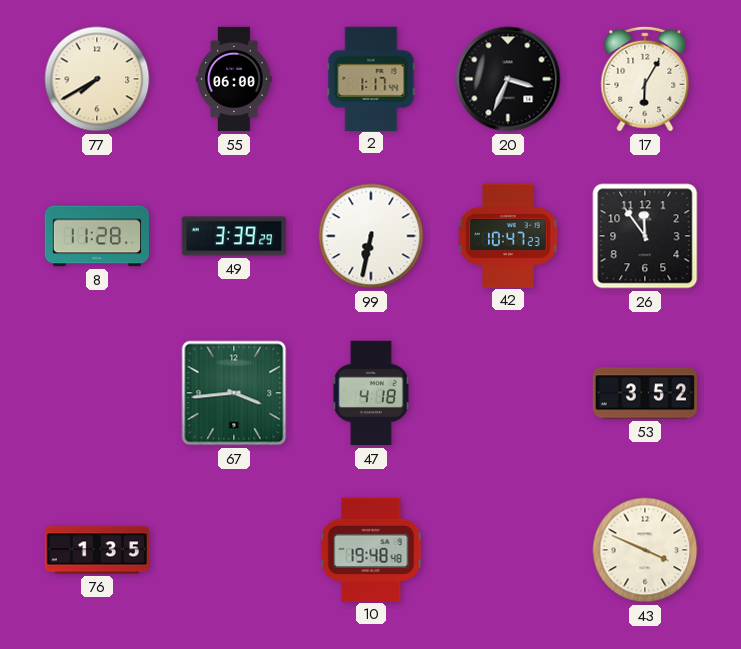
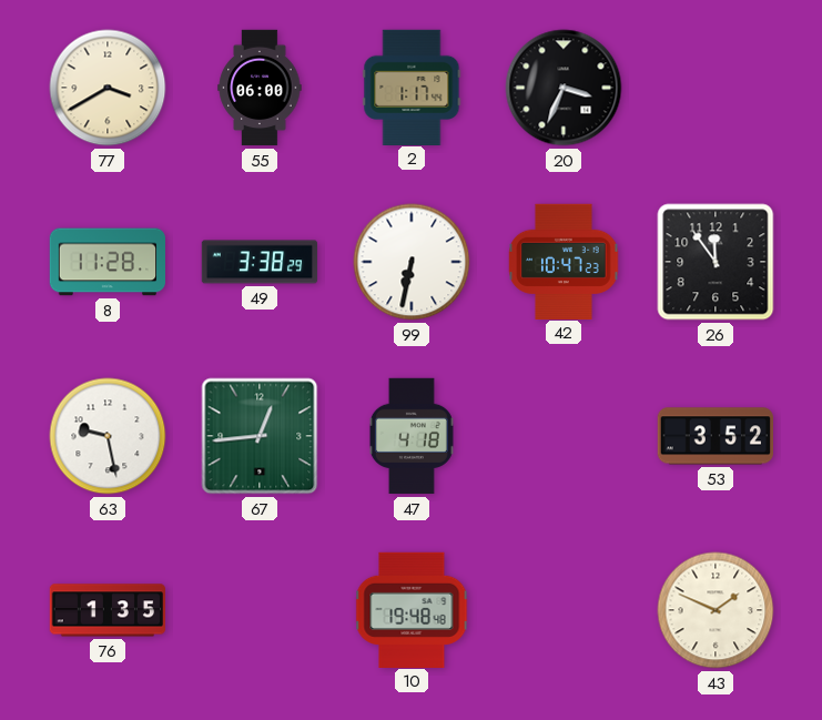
77: 7:40 -> 3:40
17: 6:05 -> none
49: 3:39 -> 3:38
63: none -> 9:28
67: 3:44 -> 12:44
43: 3:49 -> 1:49
